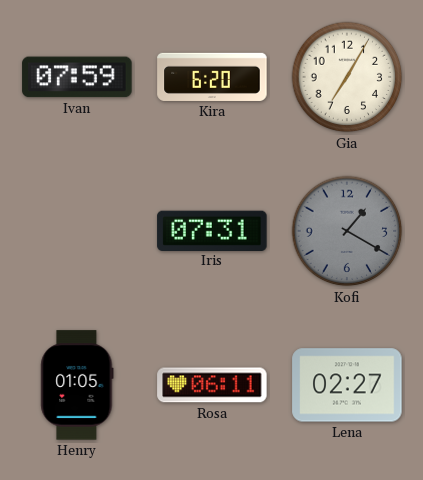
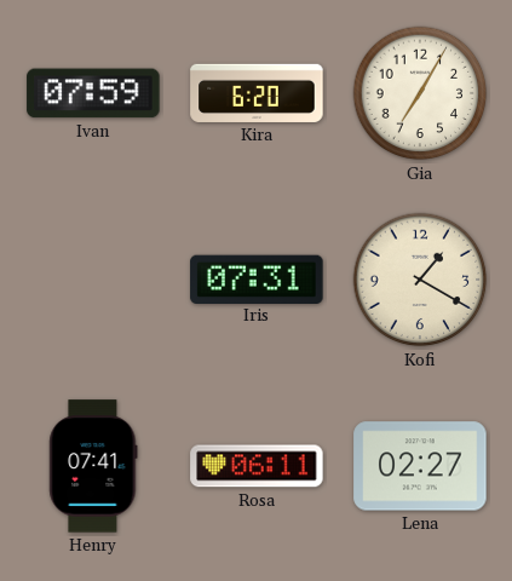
Kofi dial: grey -> cream
Henry: 01:05 -> 07:41
